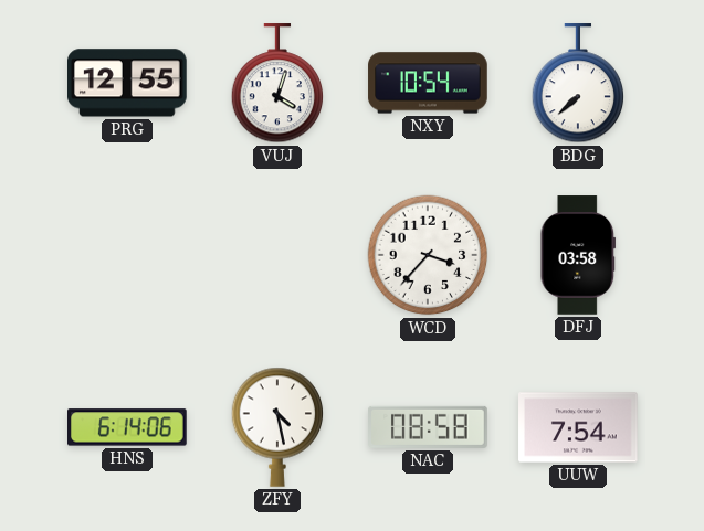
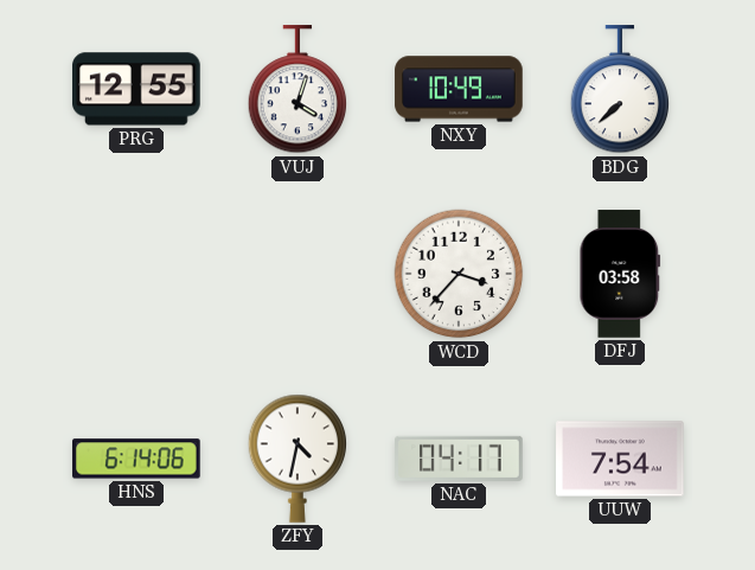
NXY: 10:54 -> 10:49
ZFY: 4:28 -> 4:32
NAC: 08:58 -> 04:17
